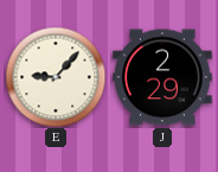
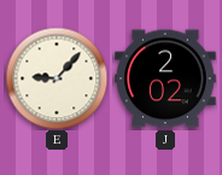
J: 2:29 -> 2:02
